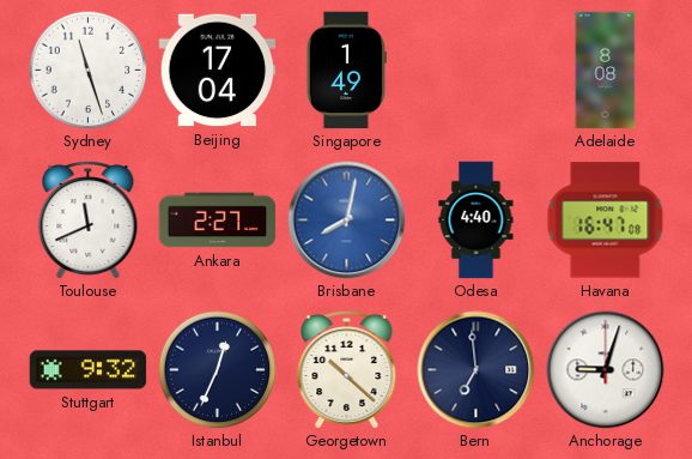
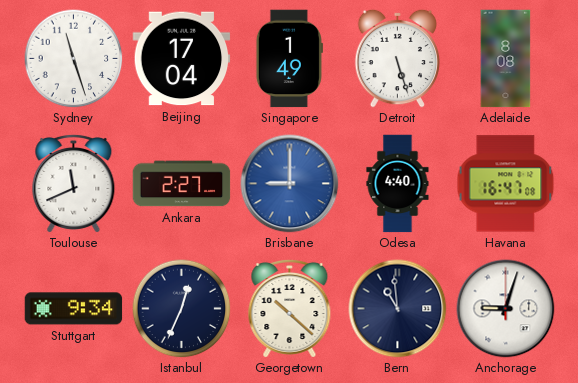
Detroit: none -> 5:27
Brisbane: 8:02 -> 9:00
Stuttgart: 9:32 -> 9:34
Bern: 6:59 -> 10:59
